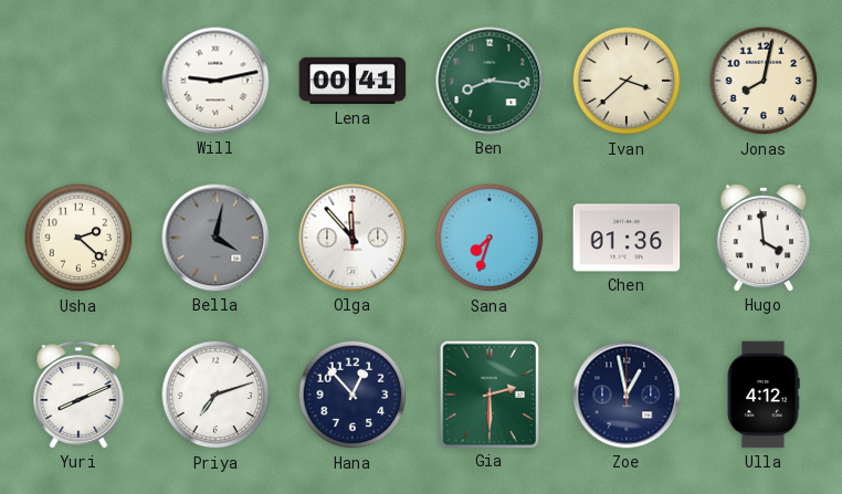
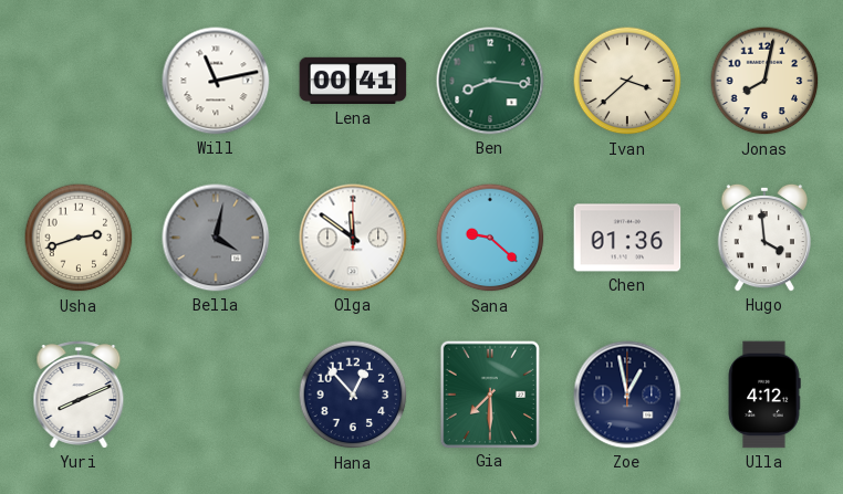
Will: 9:13 -> 11:13
Usha: 2:22 -> 2:42
Olga: 11:53 -> 11:51
Sana: 7:33 -> 9:22
Priya: 7:12 -> none
Gia: 2:30 -> 7:30
